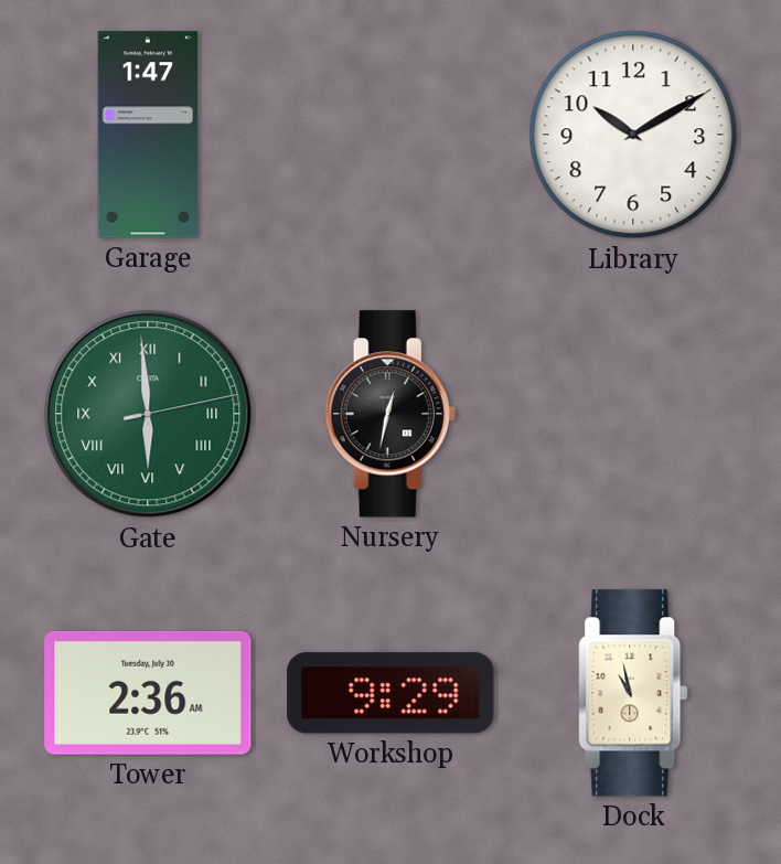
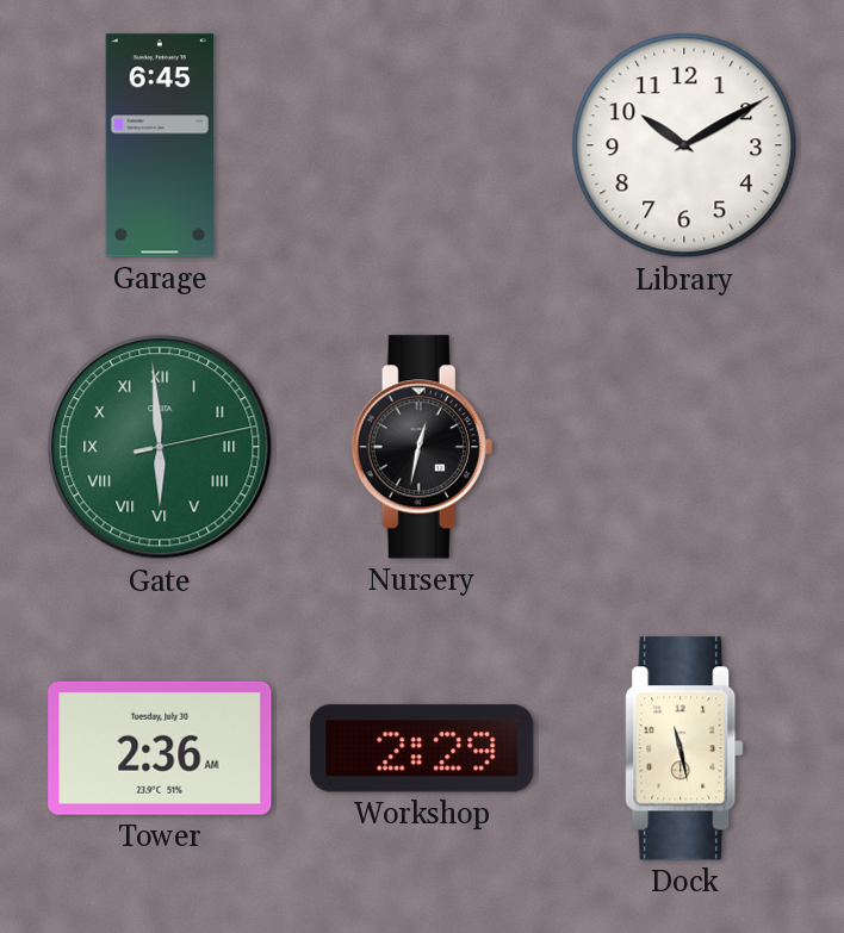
Garage: 1:47 -> 6:45
Workshop: 9:29 -> 2:29
Dock: 10:58 -> 11:28
